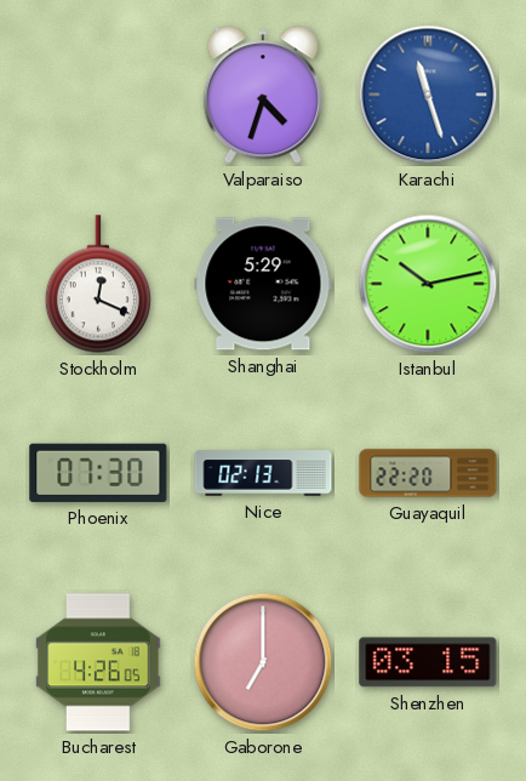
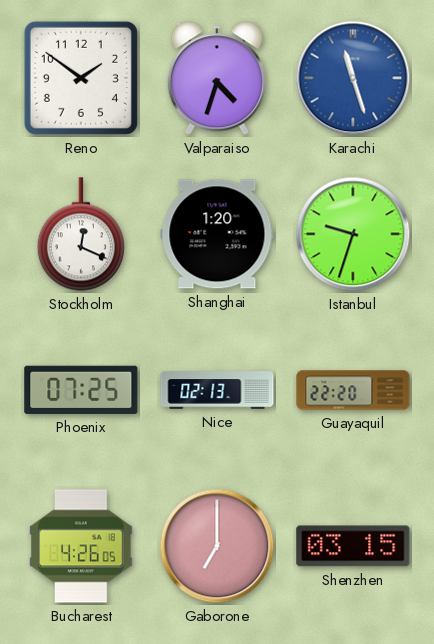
Reno: none -> 1:51
Shanghai: 5:29 -> 1:20
Istanbul: 10:13 -> 9:33
Phoenix: 07:30 -> 07:25
